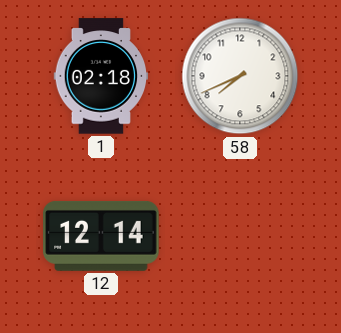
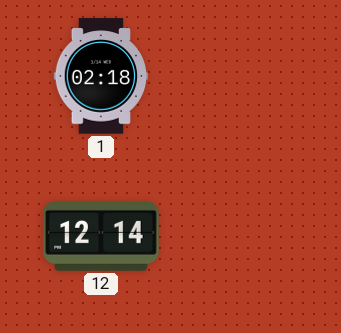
58: 7:41 -> none
